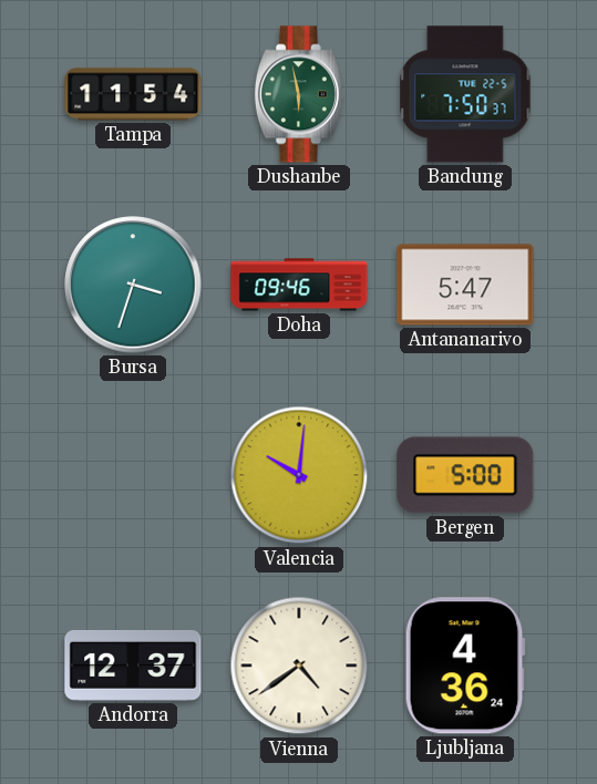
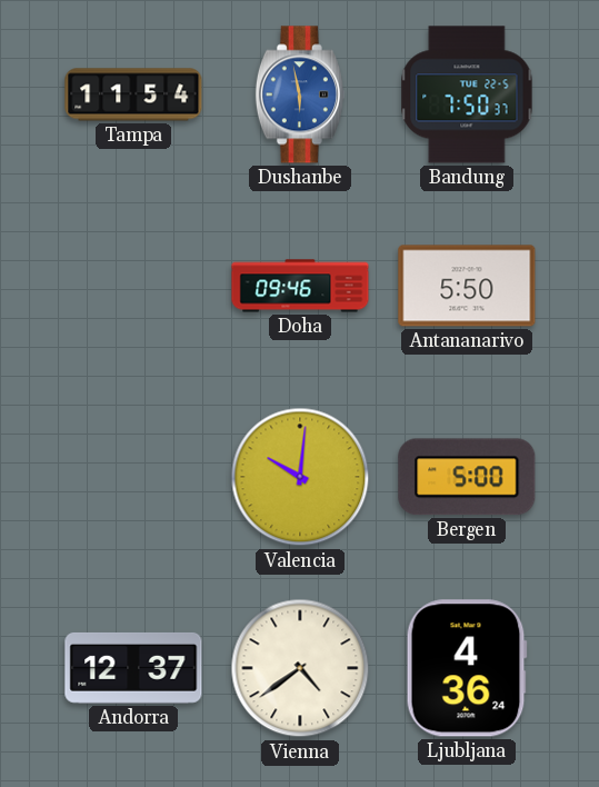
Dushanbe dial: green -> blue
Bursa: 3:33 -> none
Antananarivo: 5:47 -> 5:50
